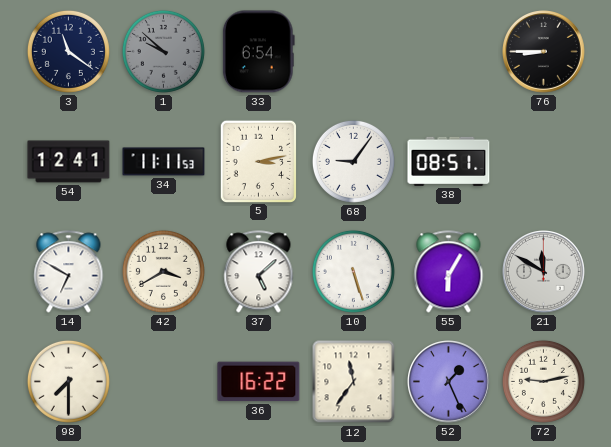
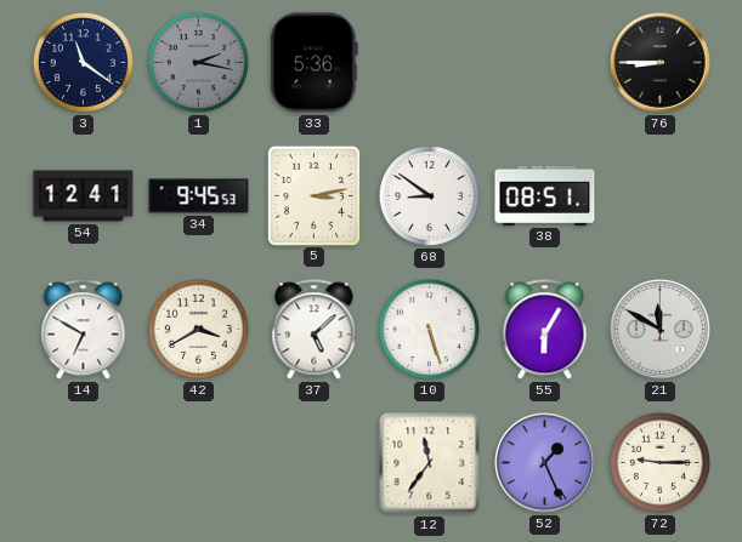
1: 9:52 -> 2:17
33: 6:54 -> 5:36
34: 11:11 -> 9:45
68: 9:06 -> 8:51
98: 7:30 -> none
36: 16:22 -> none
72: 9:13 -> 9:15
